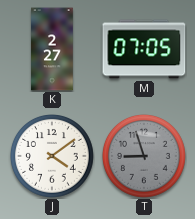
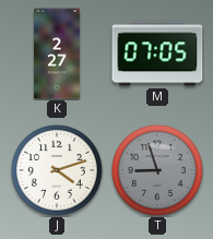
J: 4:09 -> 4:12
